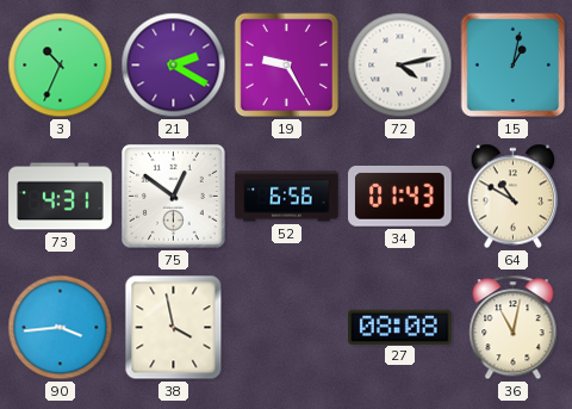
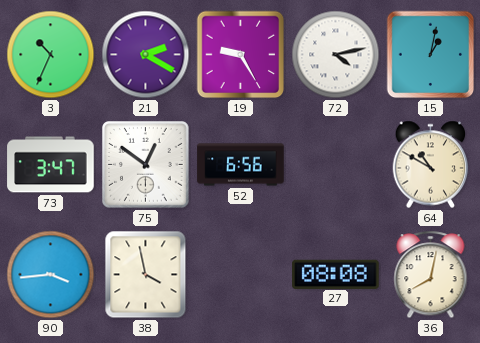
73: 4:31 -> 3:47
34: 01:43 -> none
36: 11:02 -> 8:02
